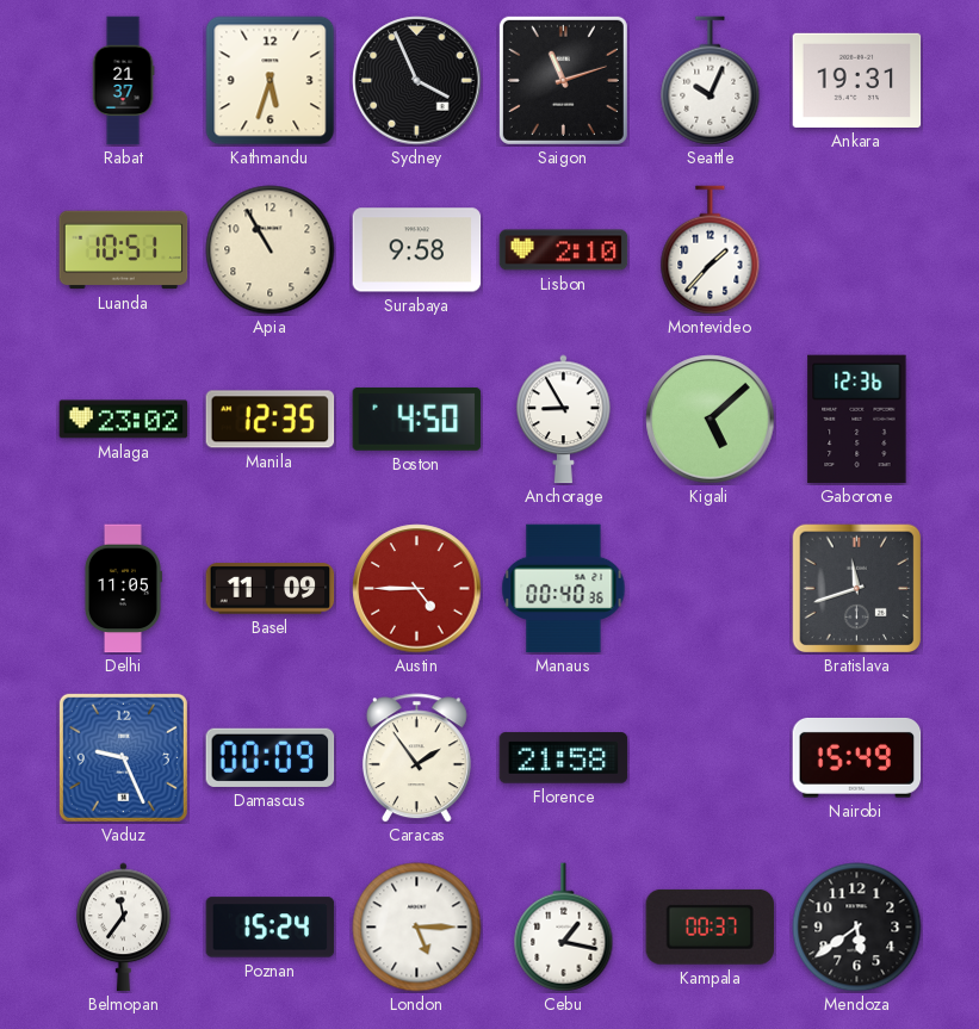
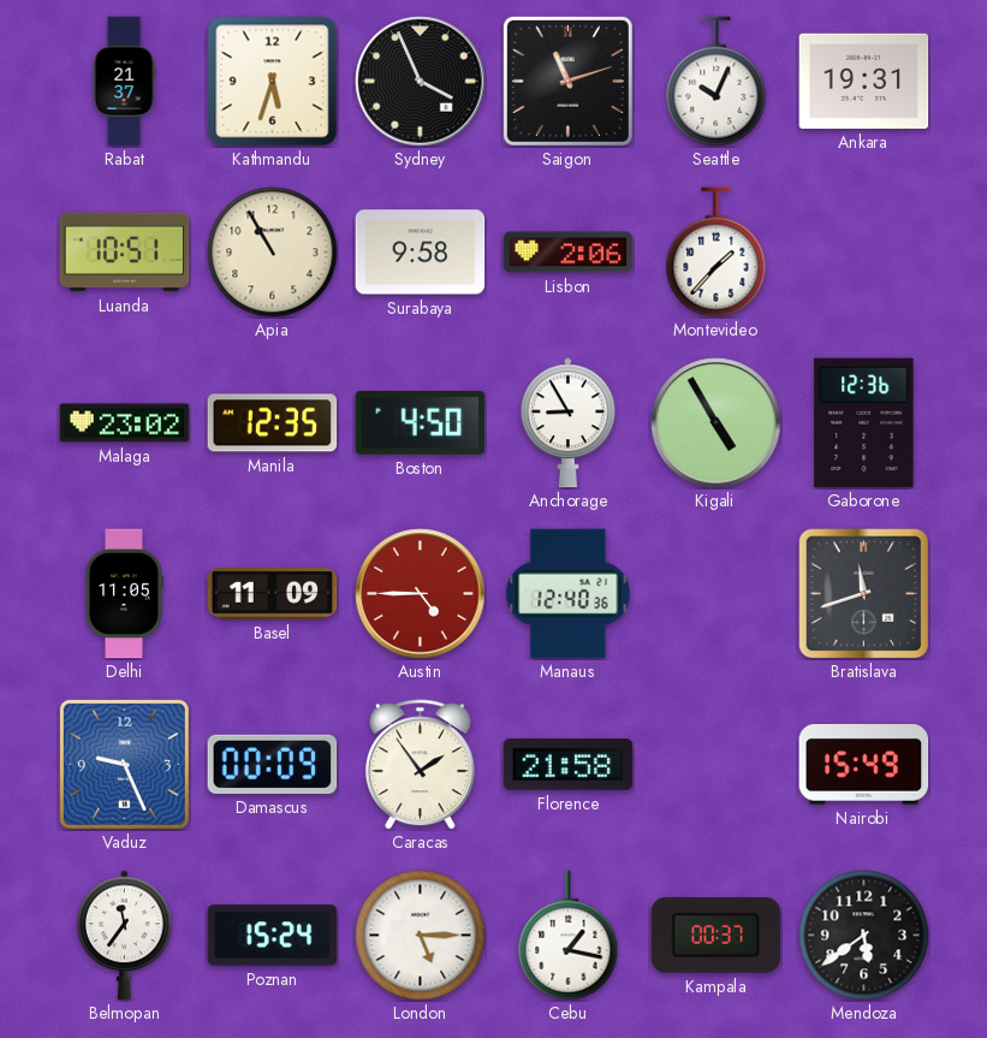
Lisbon: 2:10 -> 2:06
Kigali: 5:08 -> 4:55
Manaus: 00:40 -> 12:40
